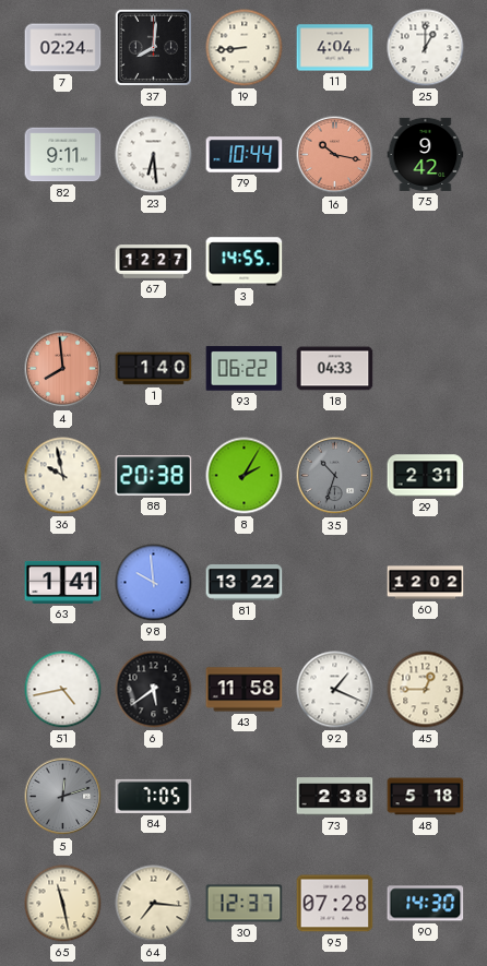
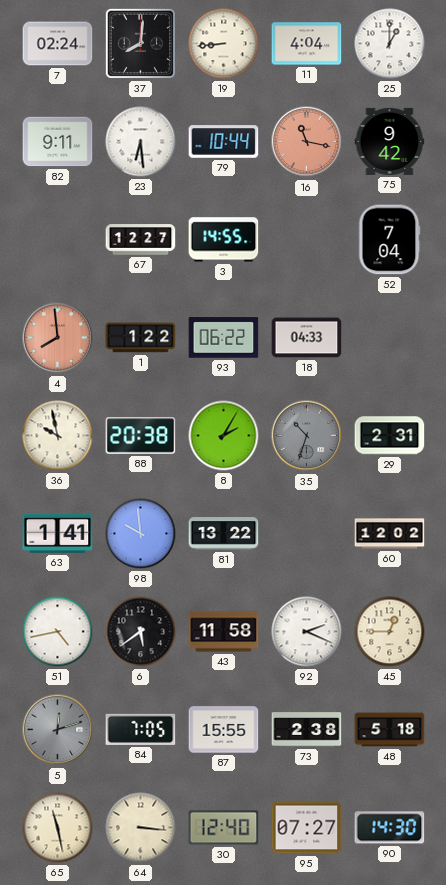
16: 10:17 -> 11:17
52: none -> 7:04
1: 1:40 -> 1:22
92: 1:19 -> 2:19
87: none -> 15:55
64: 7:16 -> 3:16
30: 12:37 -> 12:40
95: 07:28 -> 07:27
